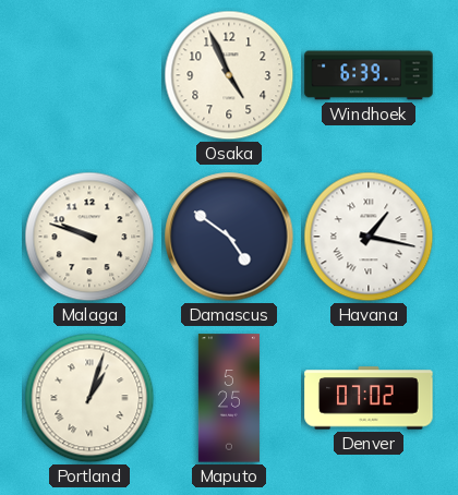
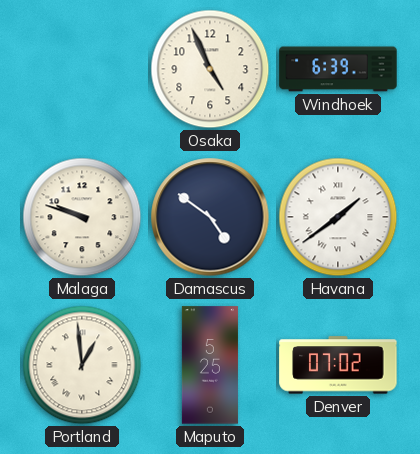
Havana: 1:17 -> 1:39
Portland: 1:03 -> 12:59
